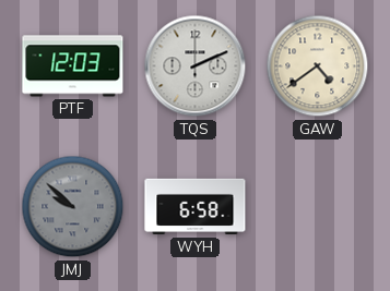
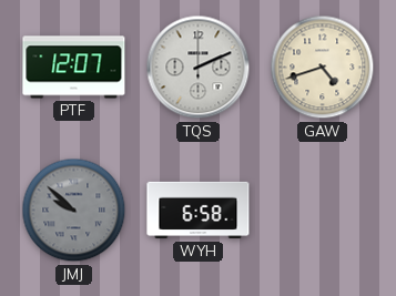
PTF: 12:03 -> 12:07
GAW: 4:39 -> 4:42
